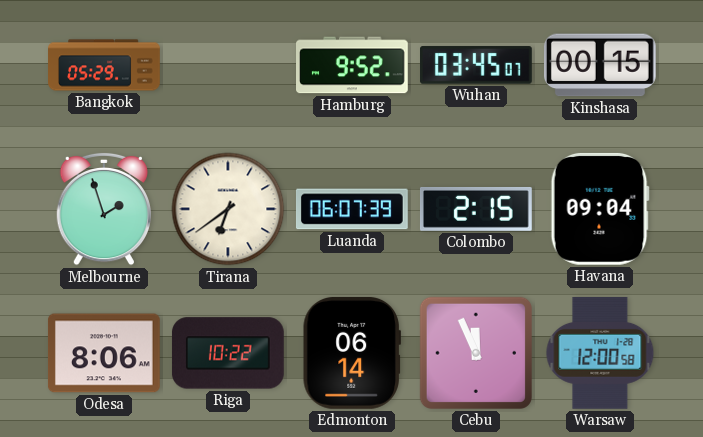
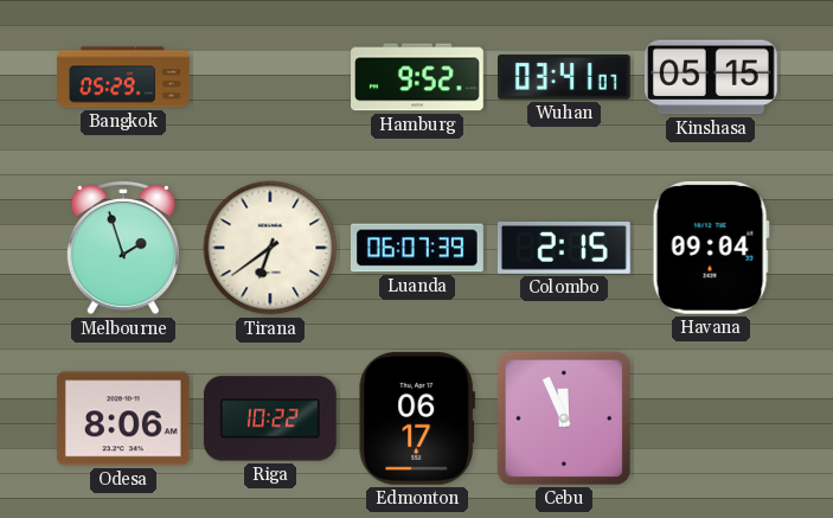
Wuhan: 03:45 -> 03:41
Kinshasa: 00:15 -> 05:15
Edmonton: 06:14 -> 06:17
Warsaw: 12:00 -> none
